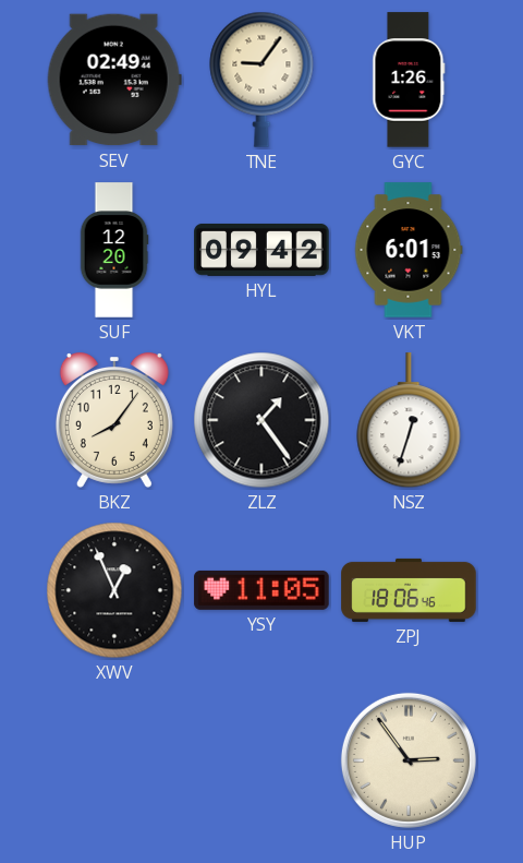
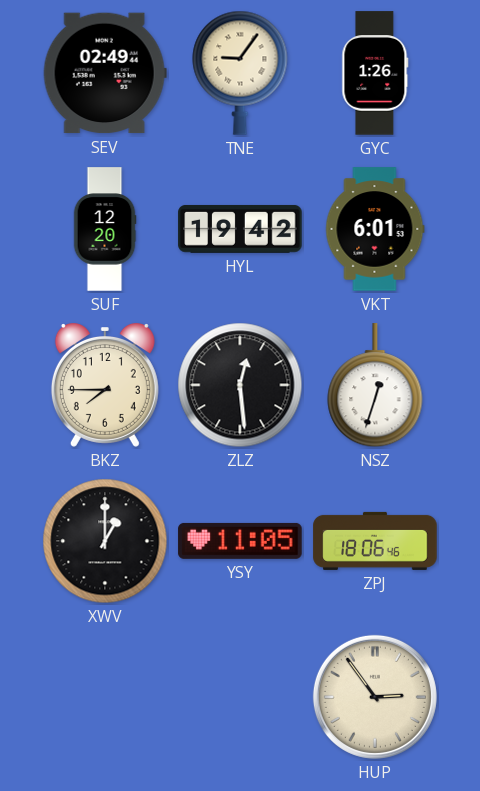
HYL: 09:42 -> 19:42
BKZ: 8:06 -> 7:45
ZLZ: 1:24 -> 12:29
XWV: 12:56 -> 1:00
